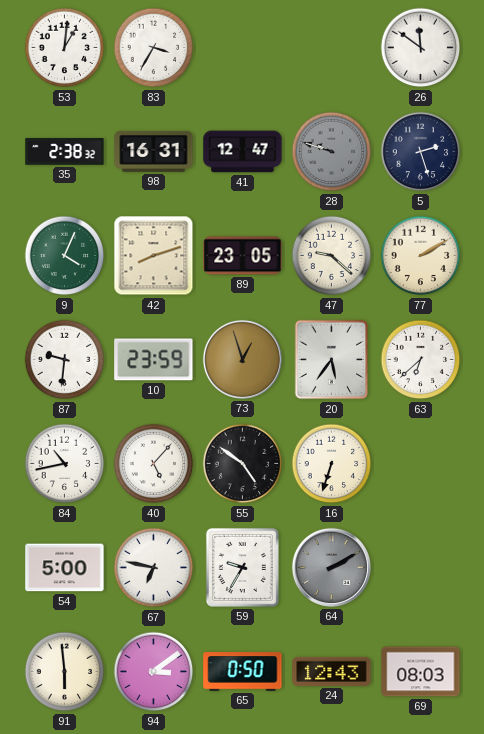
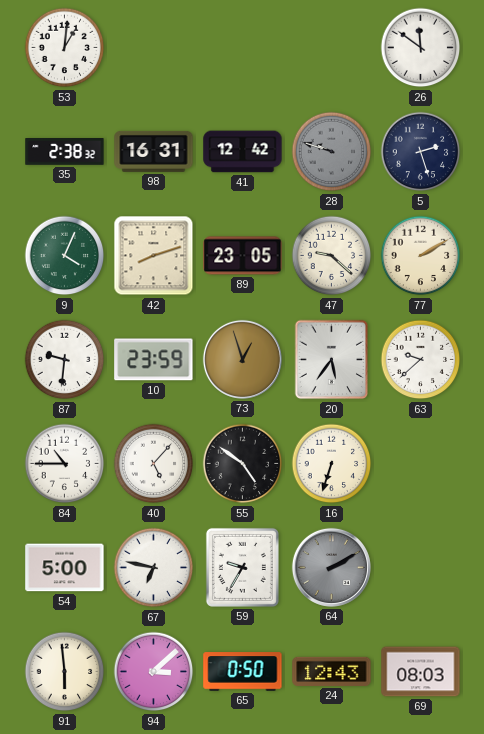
83: 3:35 -> none
41: 12:47 -> 12:42
63: 6:38 -> 9:38
84: 10:43 -> 10:45
94: 3:09 -> 3:08
